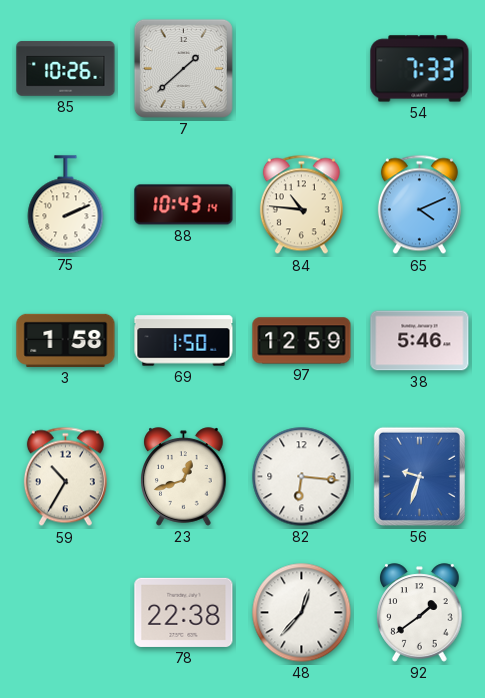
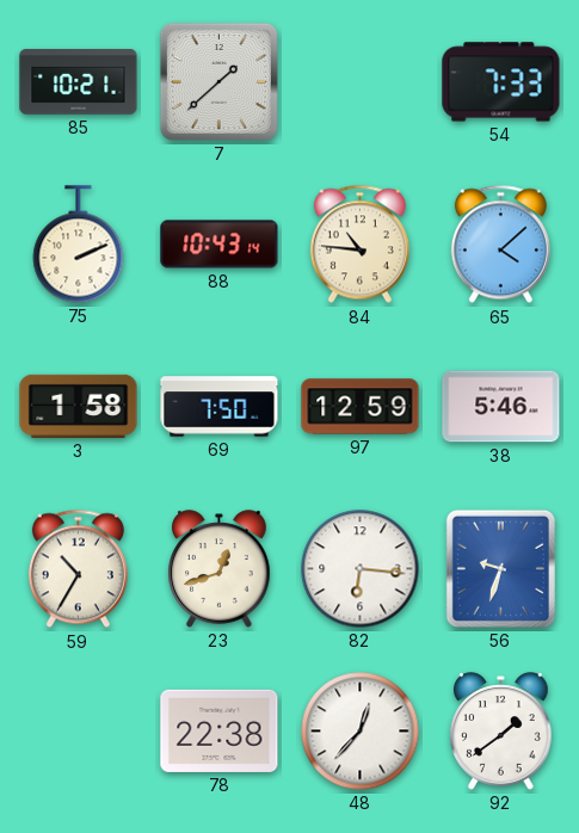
85: 10:26 -> 10:21
65: 4:11 -> 4:08
69: 1:50 -> 7:50
